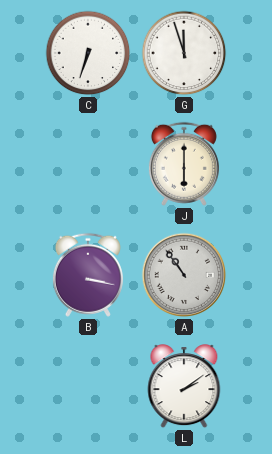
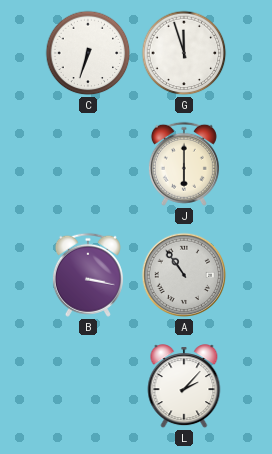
L: 2:09 -> 2:07
